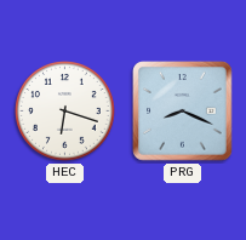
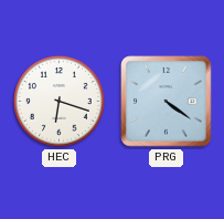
PRG: 8:19 -> 4:21
